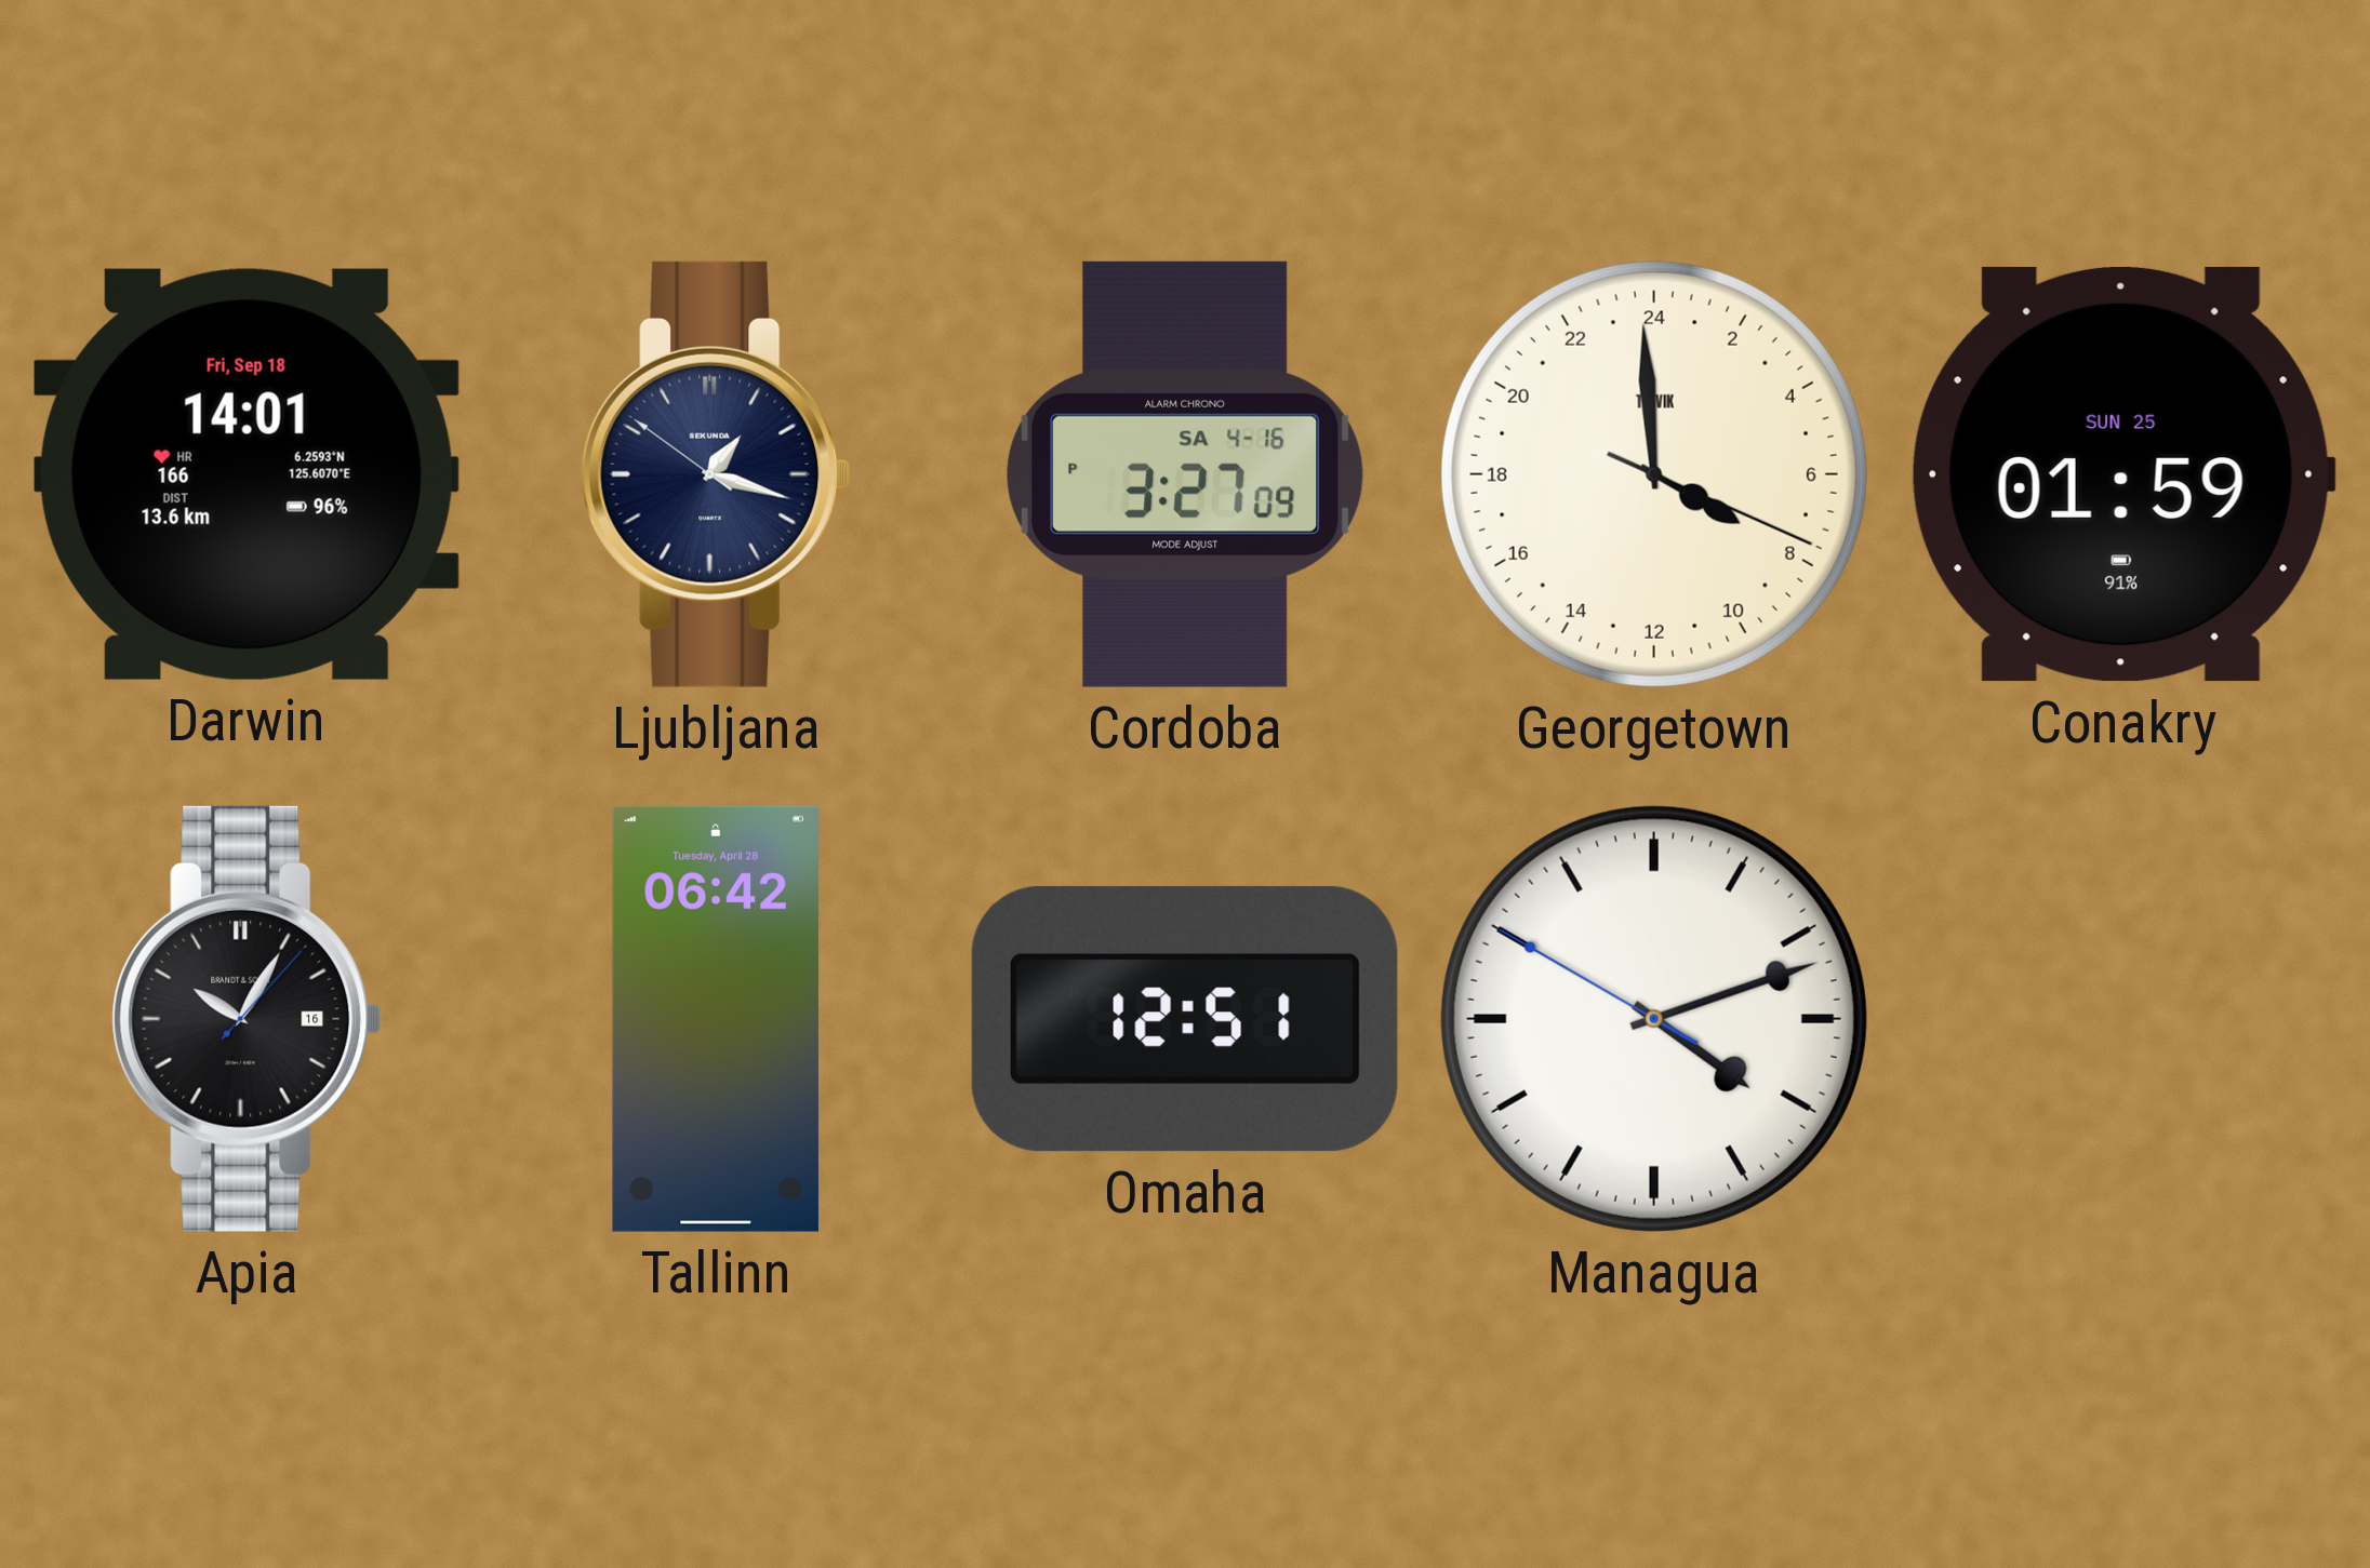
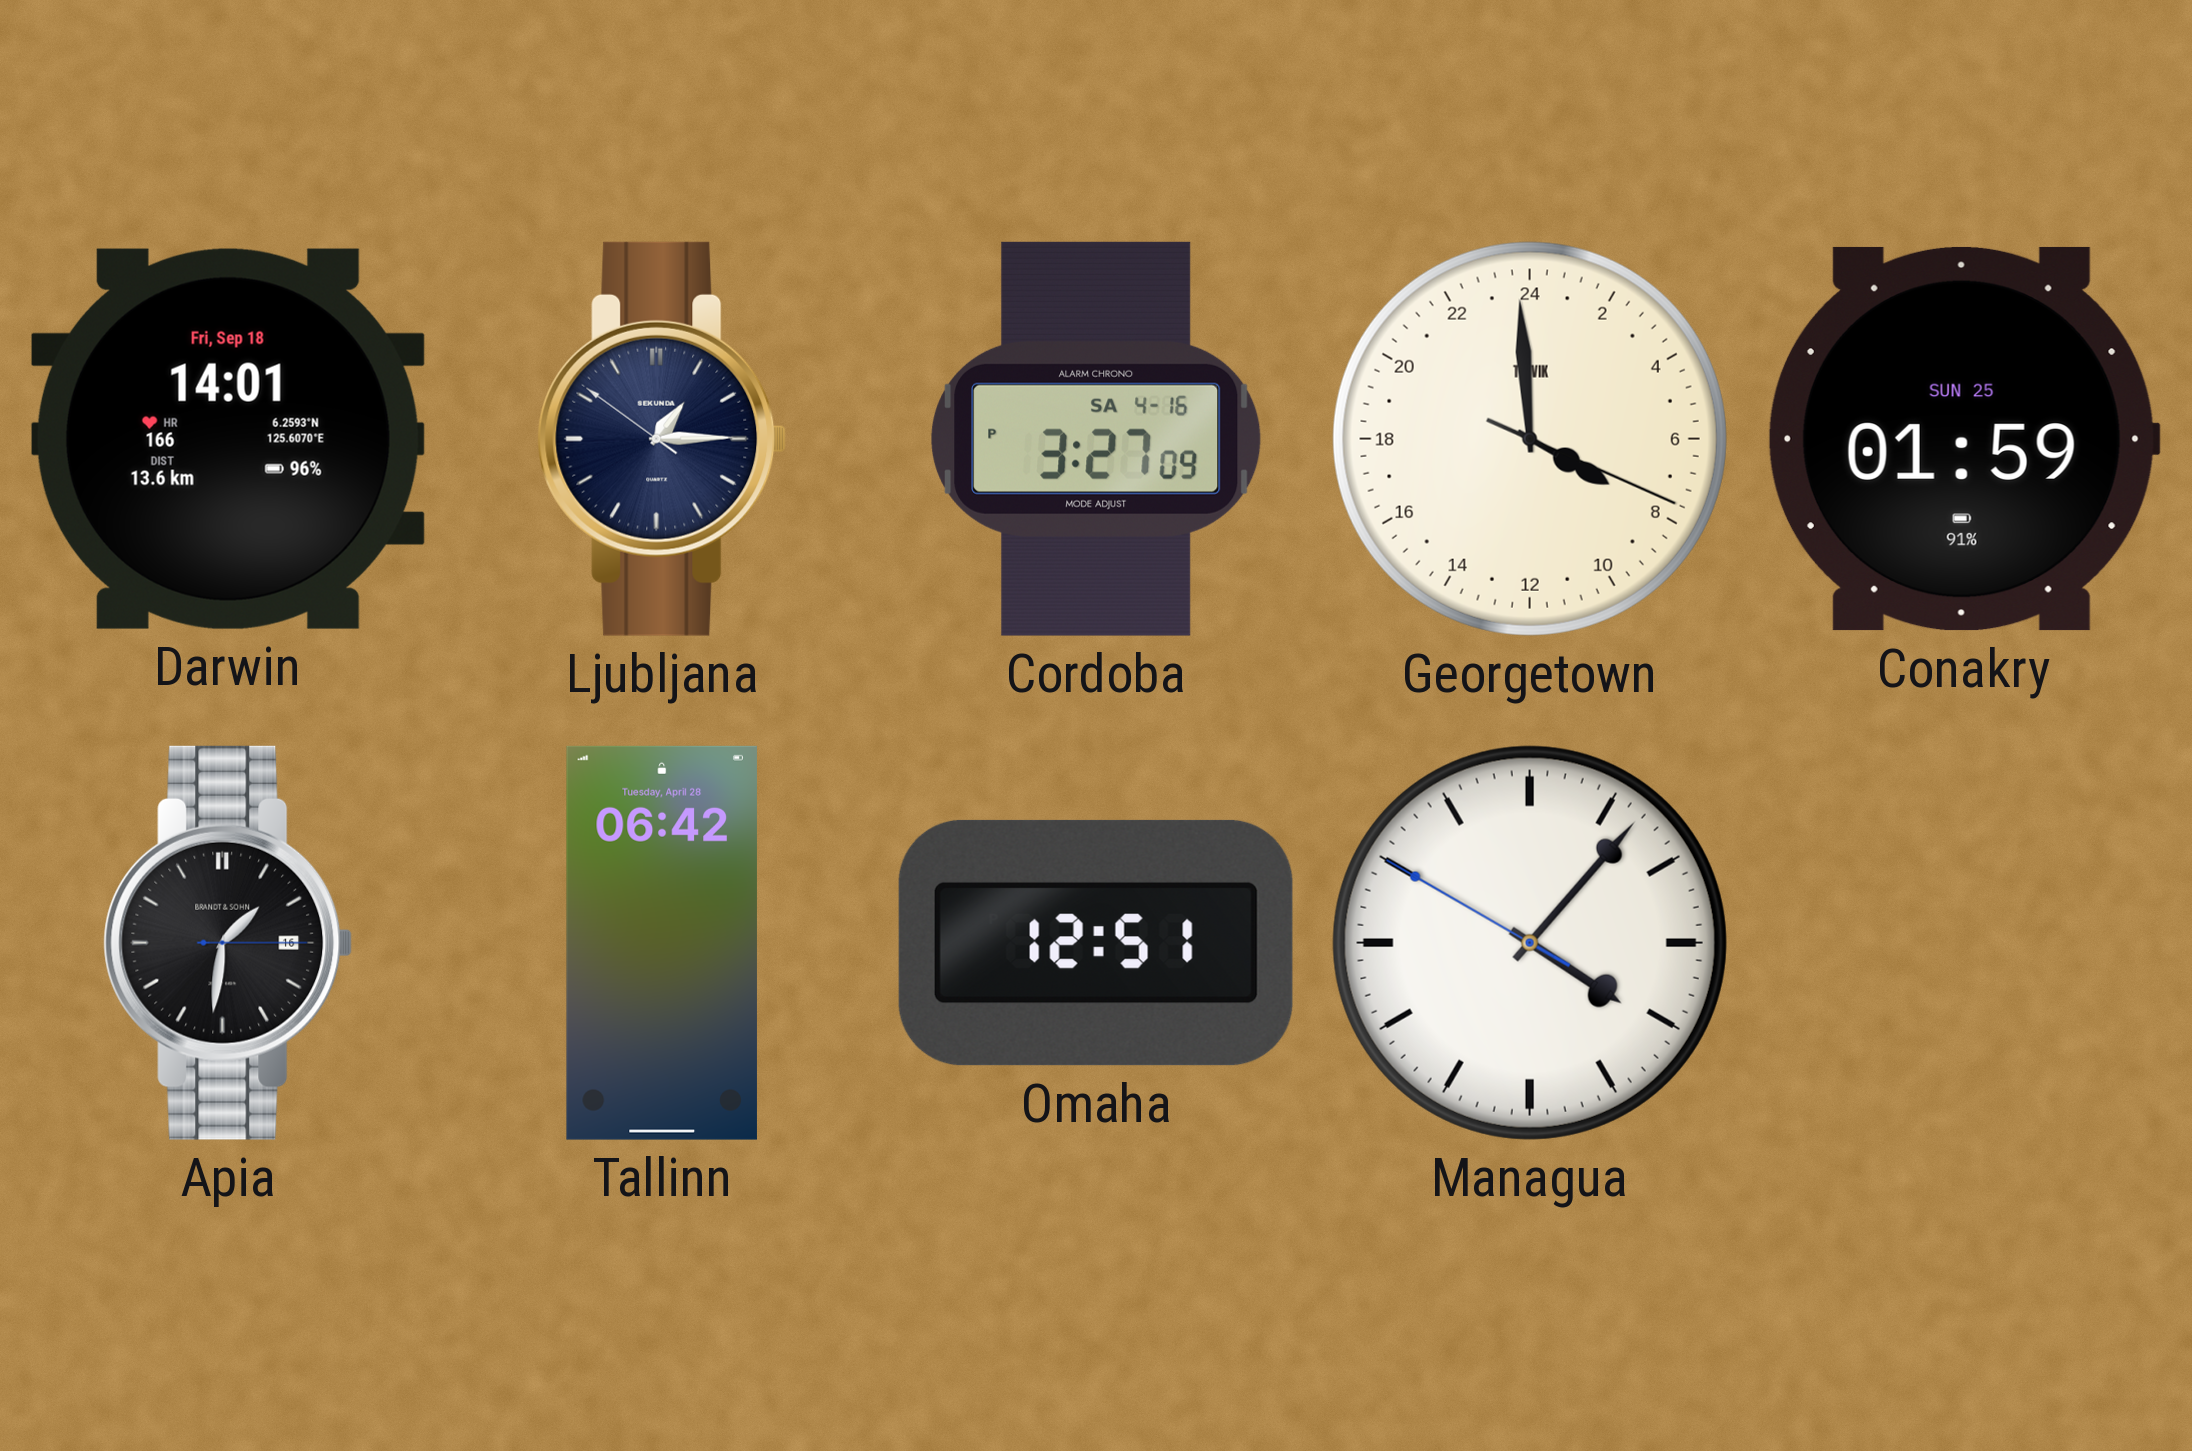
Ljubljana: 1:17 -> 1:14
Apia: 10:05 -> 1:31
Managua: 4:11 -> 4:06
